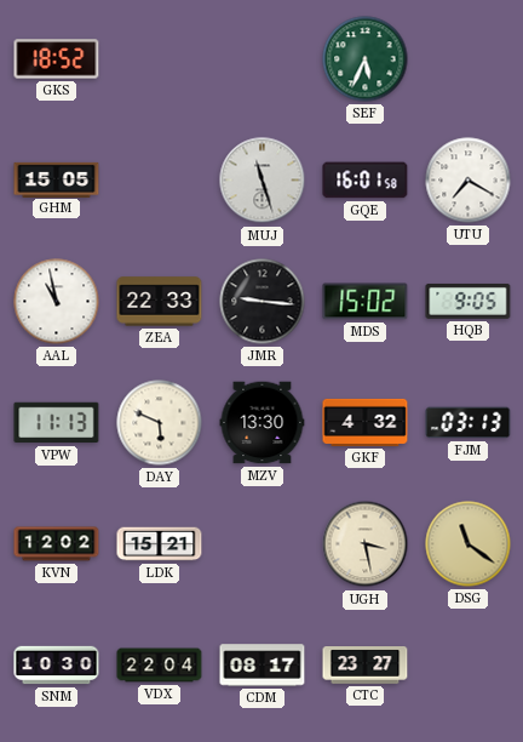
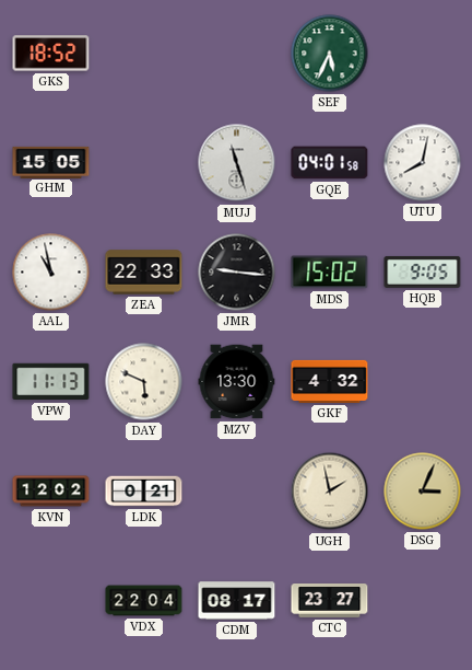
GQE: 16:01 -> 04:01
UTU: 7:20 -> 8:02
FJM: 03:13 -> none
LDK: 15:21 -> 0:21
UGH: 3:28 -> 1:58
DSG: 11:21 -> 3:04
SNM: 10:30 -> none
